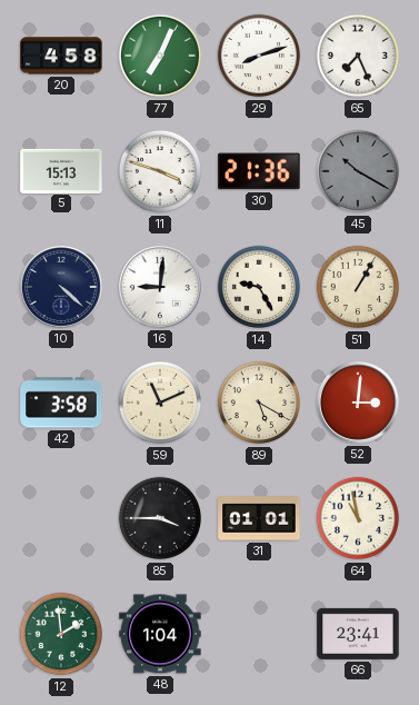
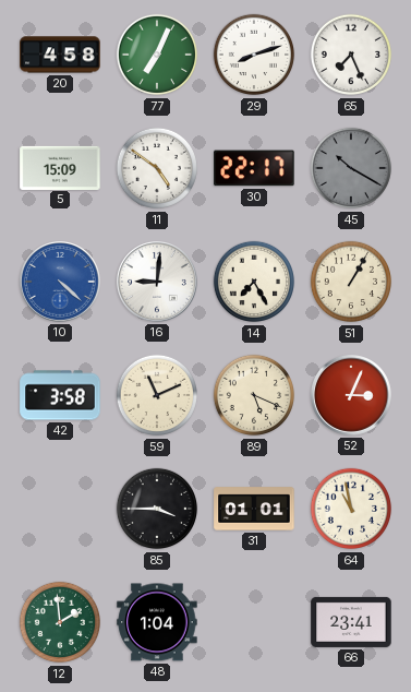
5: 15:13 -> 15:09
11: 3:48 -> 4:51
30: 21:36 -> 22:17
10 dial: navy -> blue
14: 9:25 -> 7:25
89: 5:20 -> 5:19
52: 3:01 -> 3:04
